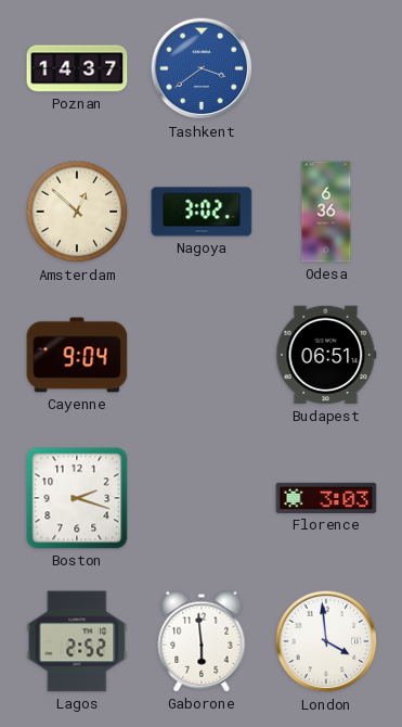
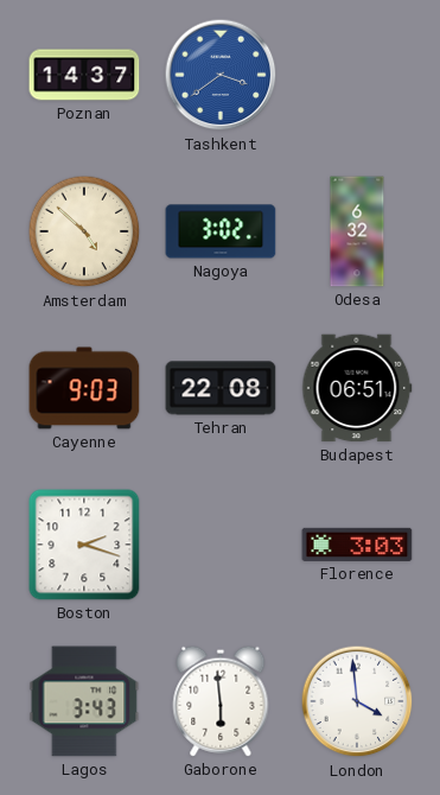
Amsterdam: 12:52 -> 4:52
Odesa: 6:36 -> 6:32
Cayenne: 9:04 -> 9:03
Tehran: none -> 22:08
Lagos: 2:52 -> 3:43
